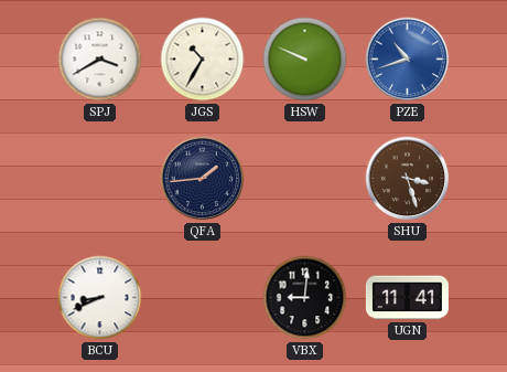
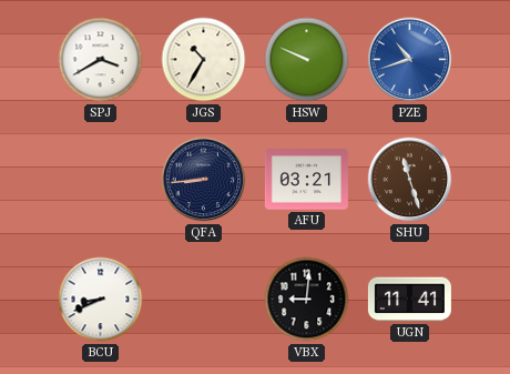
QFA: 1:44 -> 8:44
AFU: none -> 03:21
SHU: 3:27 -> 11:27
